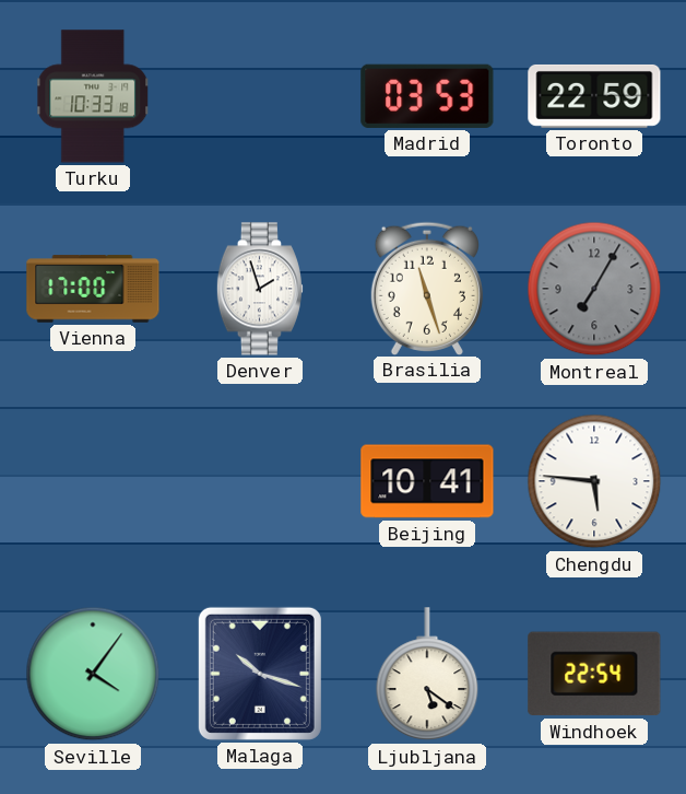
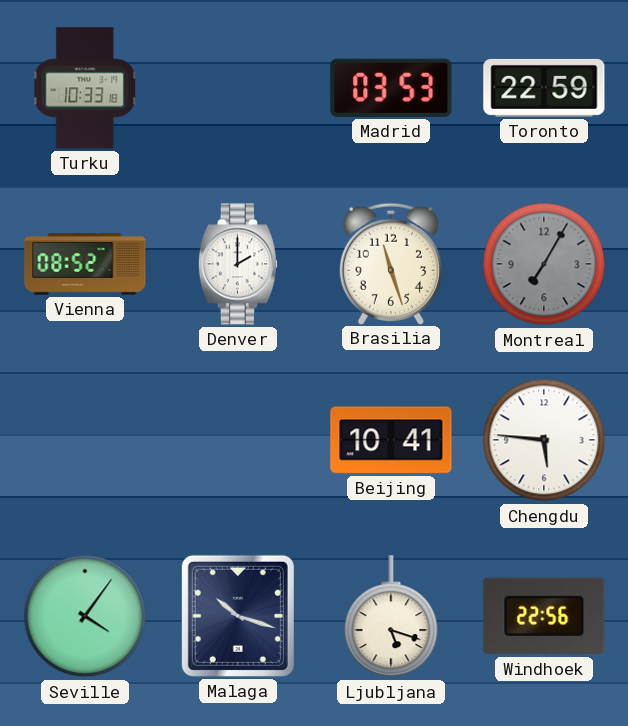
Vienna: 17:00 -> 08:52
Denver: 1:57 -> 2:00
Ljubljana: 5:21 -> 5:18
Windhoek: 22:54 -> 22:56
